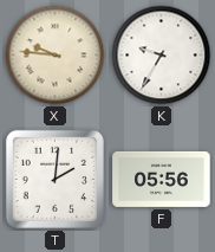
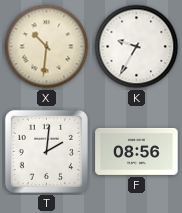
X: 9:46 -> 10:31
F: 05:56 -> 08:56
